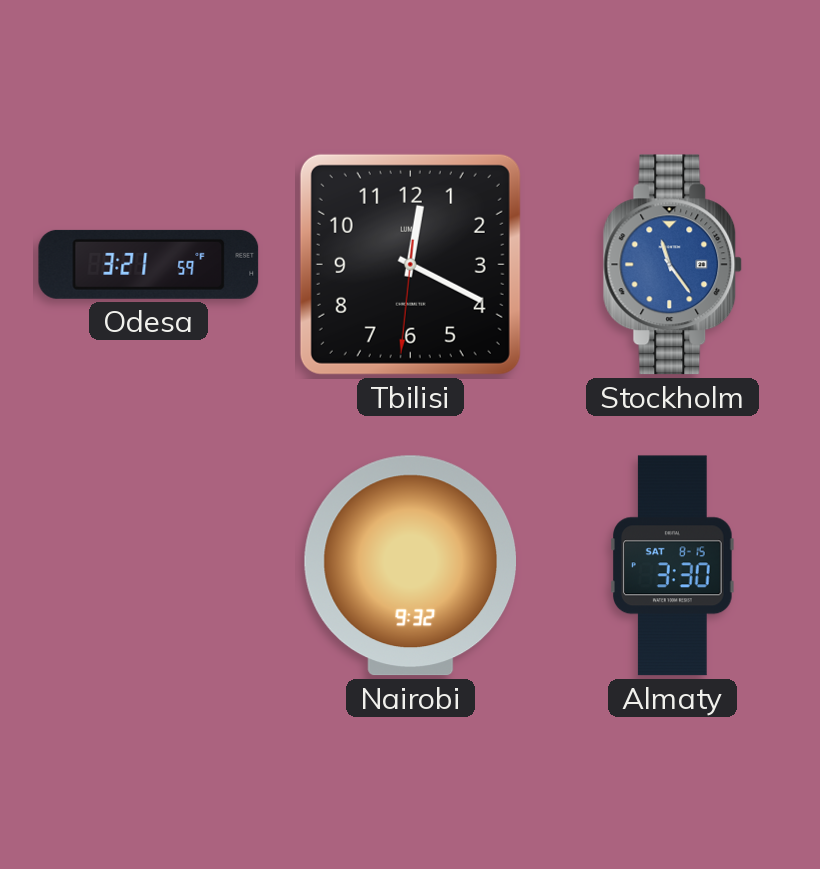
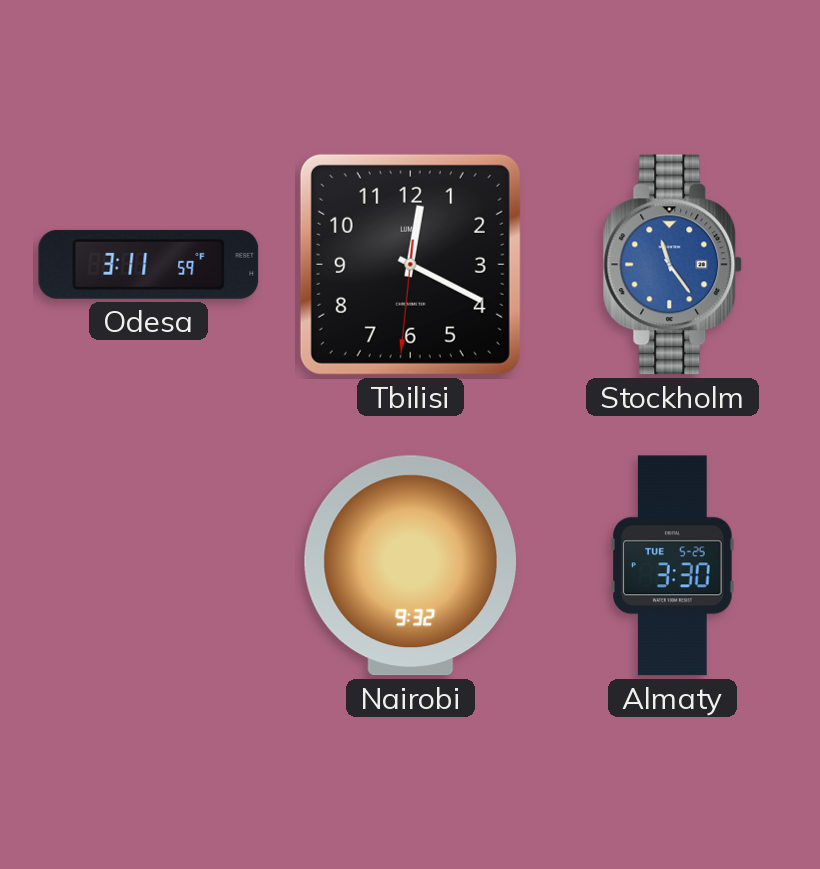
Odesa: 3:21 -> 3:11
Almaty date: SAT 8-15 -> TUE 5-25
